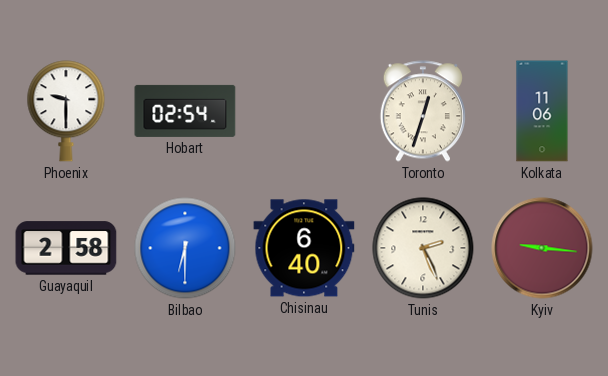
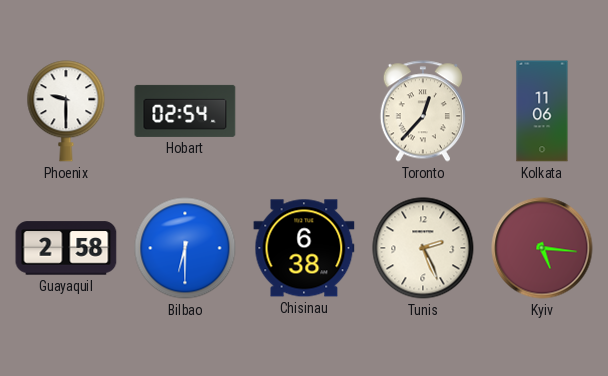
Toronto: 12:33 -> 12:37
Chisinau: 6:40 -> 6:38
Kyiv: 9:16 -> 5:16
